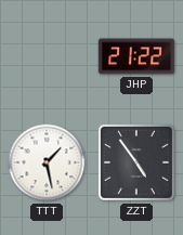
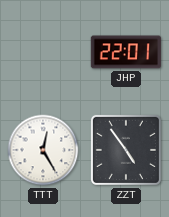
JHP: 21:22 -> 22:01
TTT: 1:28 -> 12:25
